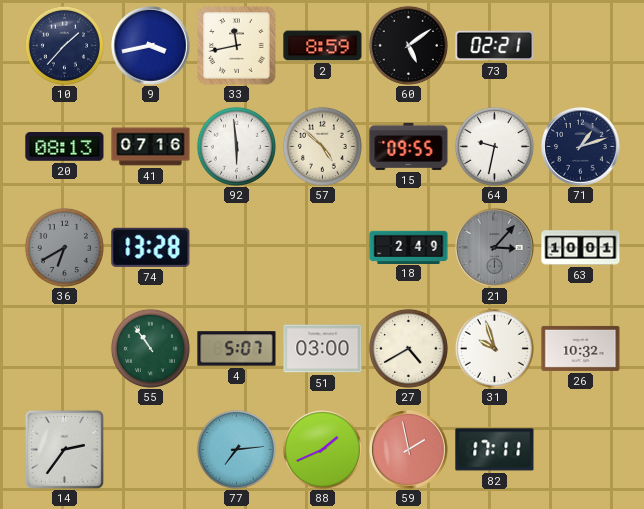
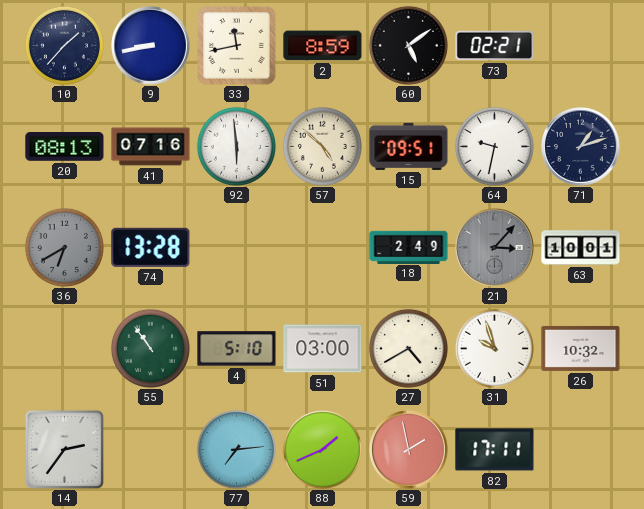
9: 3:43 -> 8:43
15: 09:55 -> 09:51
4: 5:07 -> 5:10
